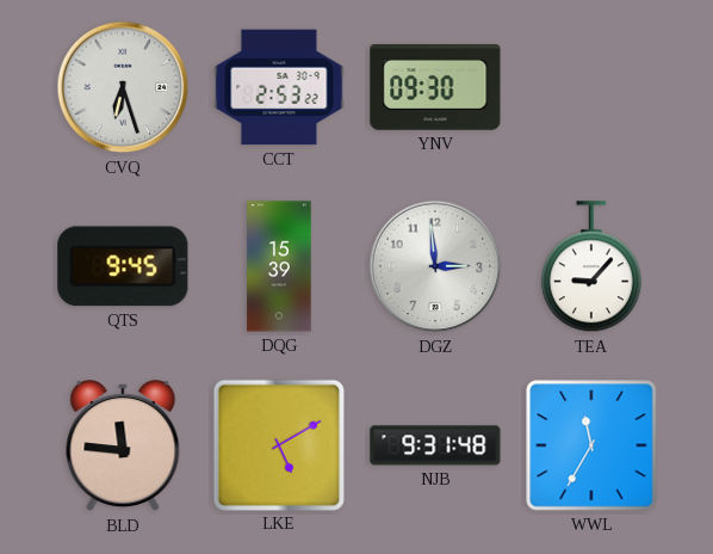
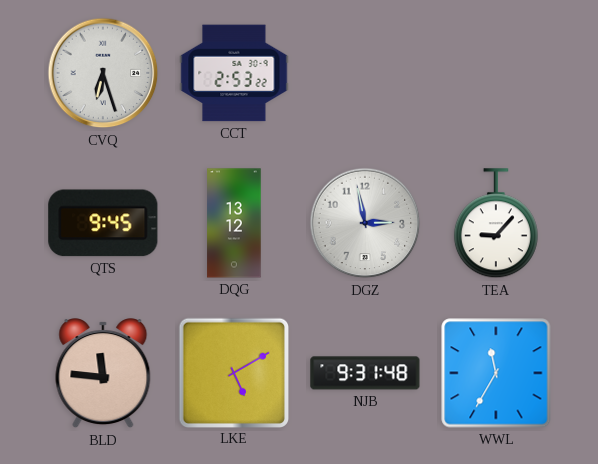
YNV: 09:30 -> none
DQG: 15:39 -> 13:12
DGZ: 2:59 -> 2:58
